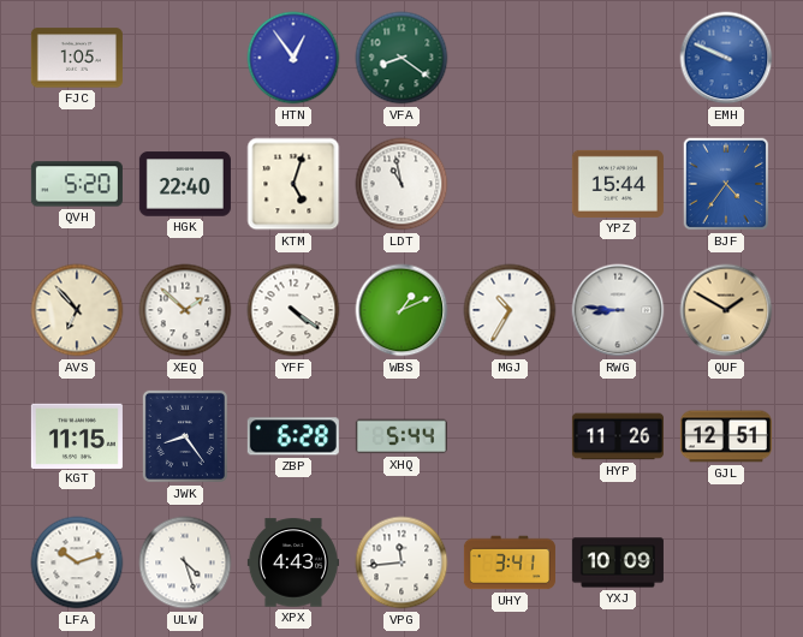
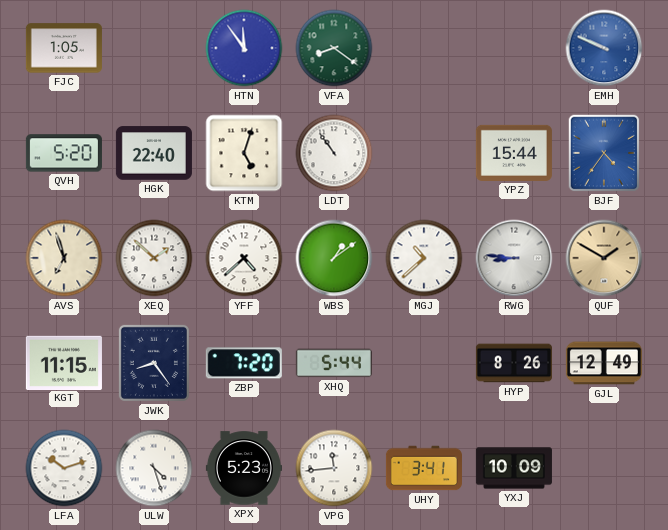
HTN: 12:54 -> 11:54
LDT: 10:58 -> 10:54
AVS: 6:53 -> 6:57
YFF: 4:21 -> 4:38
WBS: 1:11 -> 1:09
MGJ: 10:35 -> 10:38
ZBP: 6:28 -> 7:20
HYP: 11:26 -> 8:26
GJL: 12:51 -> 12:49
XPX: 4:43 -> 5:23
